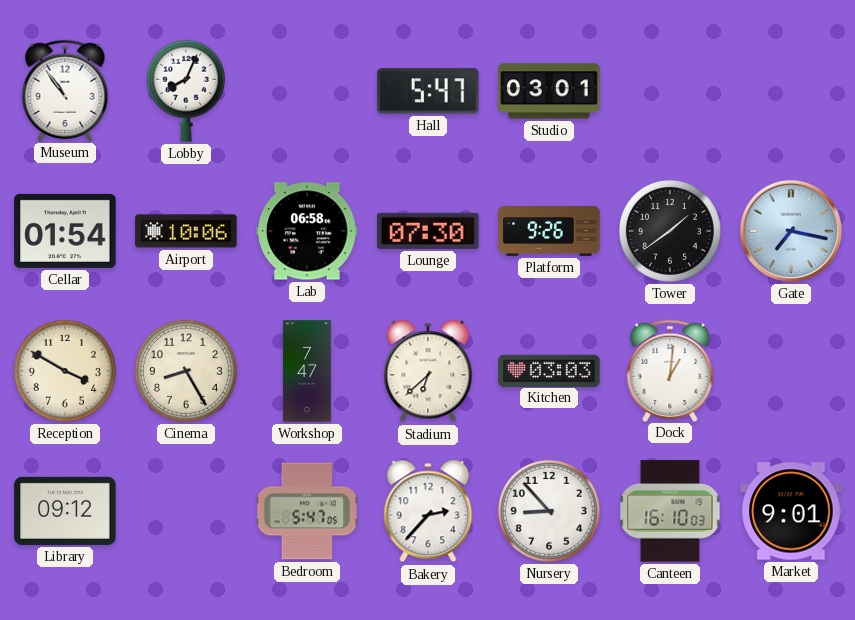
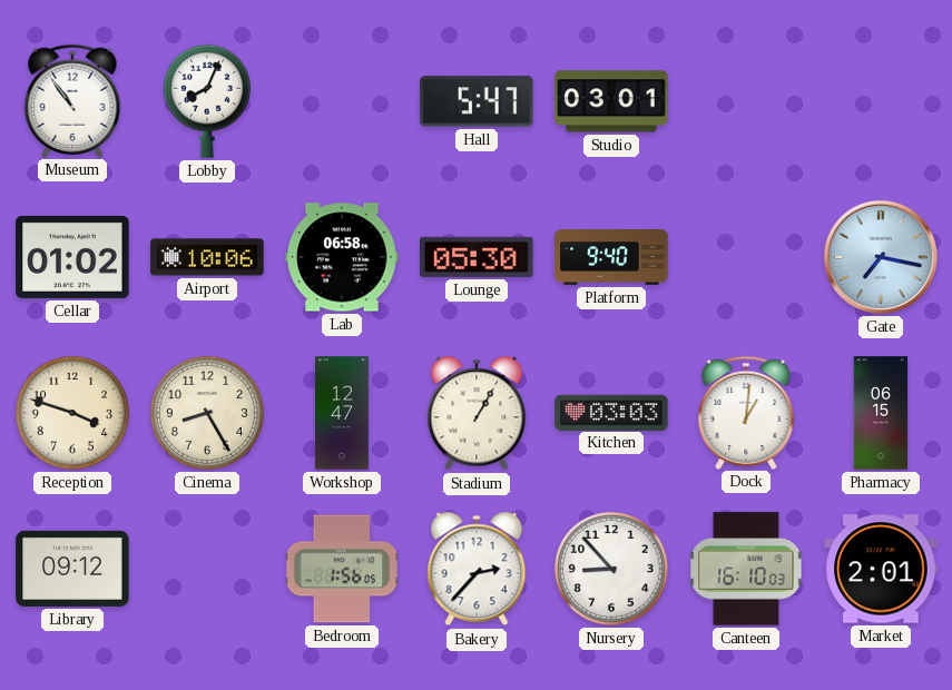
Cellar: 01:54 -> 01:02
Lounge: 07:30 -> 05:30
Platform: 9:26 -> 9:40
Tower: 1:39 -> none
Reception: 3:50 -> 3:48
Workshop: 7:47 -> 12:47
Stadium: 6:38 -> 1:05
Pharmacy: none -> 06:15
Bedroom: 5:47 -> 1:56
Market: 9:01 -> 2:01
